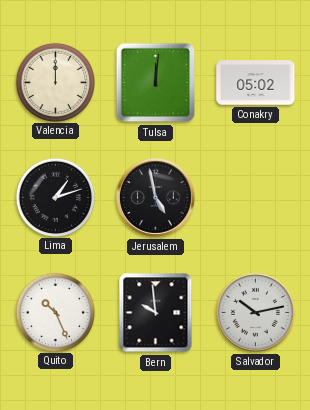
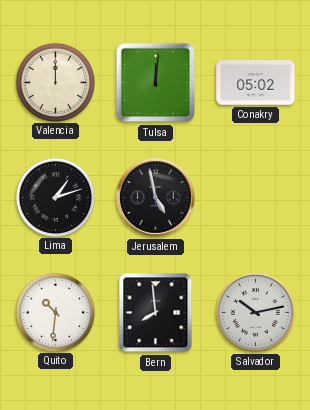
Quito: 10:26 -> 10:31
Bern: 9:59 -> 7:59
